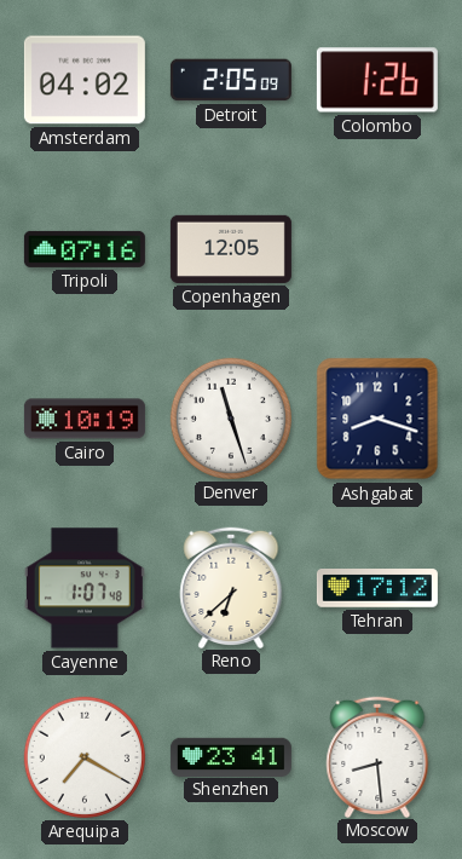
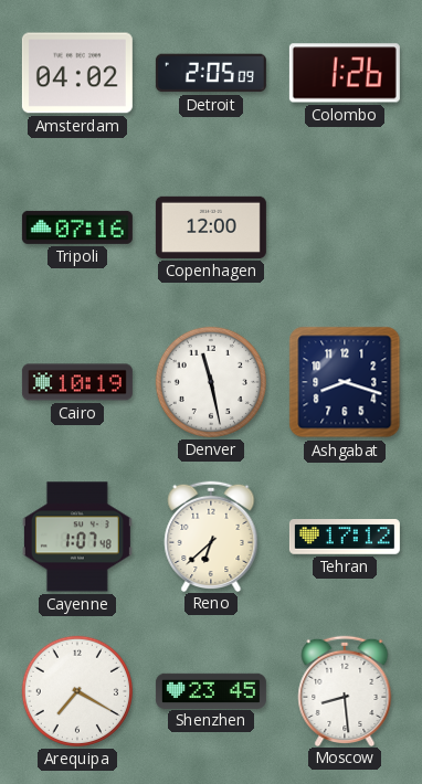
Copenhagen: 12:05 -> 12:00
Denver: 11:27 -> 11:28
Shenzhen: 23:41 -> 23:45
